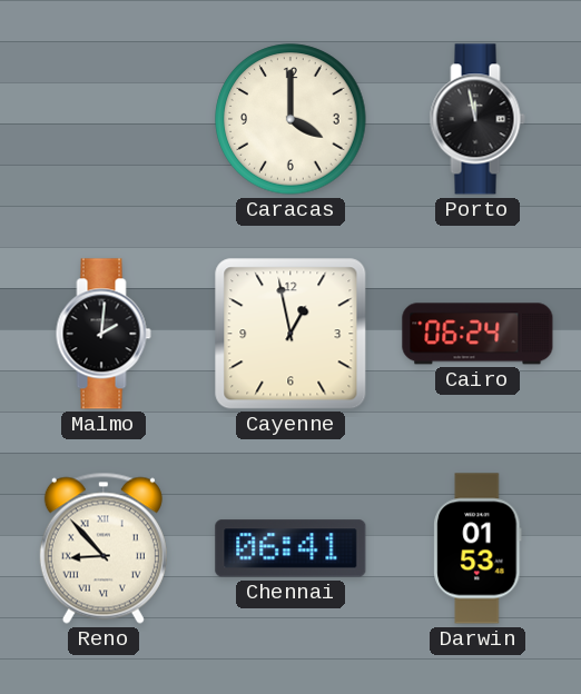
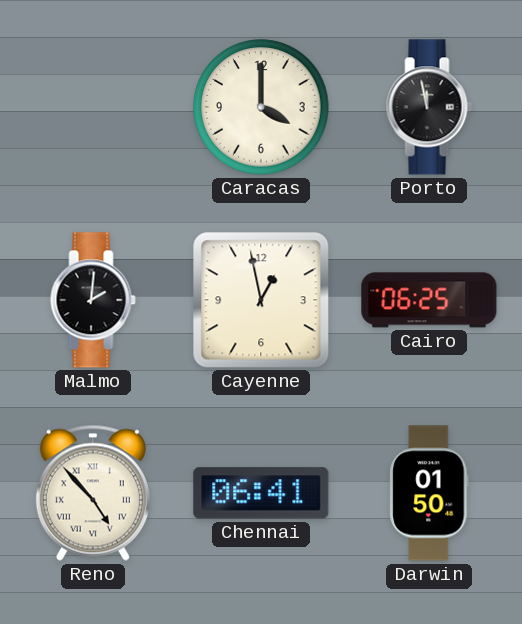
Cairo: 06:24 -> 06:25
Reno: 8:53 -> 4:53
Darwin: 01:53 -> 01:50
